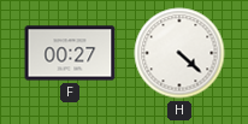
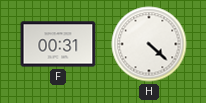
F: 00:27 -> 00:31
